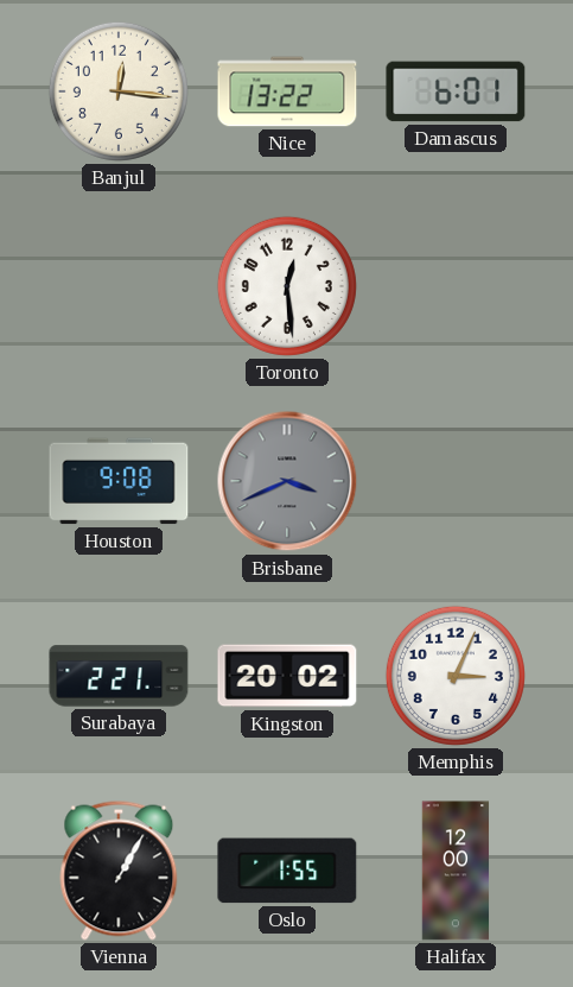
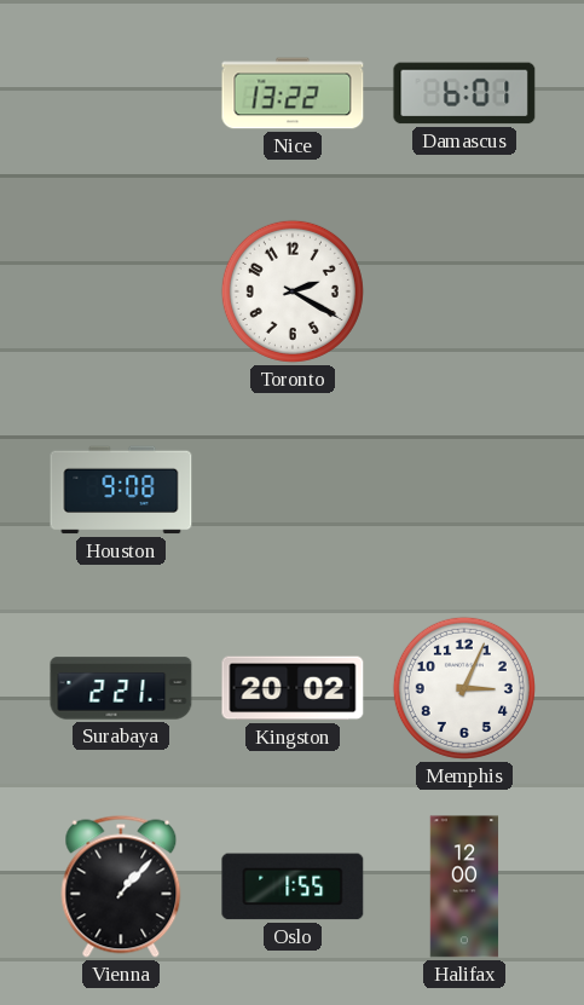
Banjul: 12:16 -> none
Toronto: 12:29 -> 2:20
Brisbane: 3:41 -> none
Vienna: 1:05 -> 1:07
